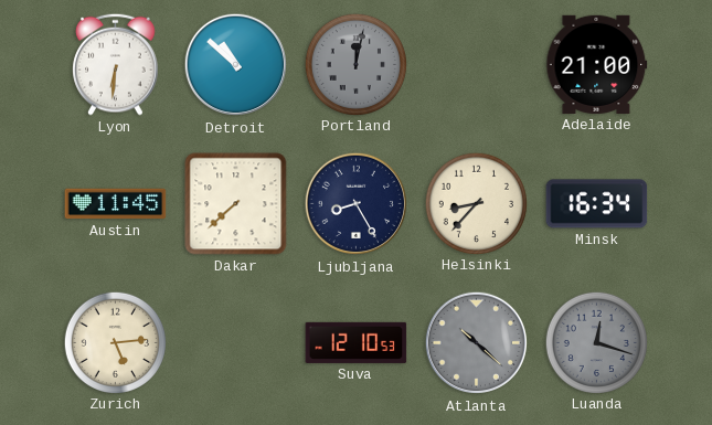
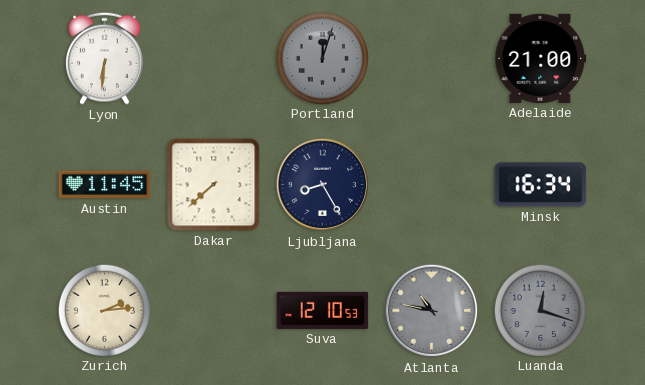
Detroit: 10:52 -> none
Portland: 12:02 -> 12:03
Helsinki: 8:37 -> none
Zurich: 5:14 -> 2:14
Atlanta: 10:22 -> 10:47
